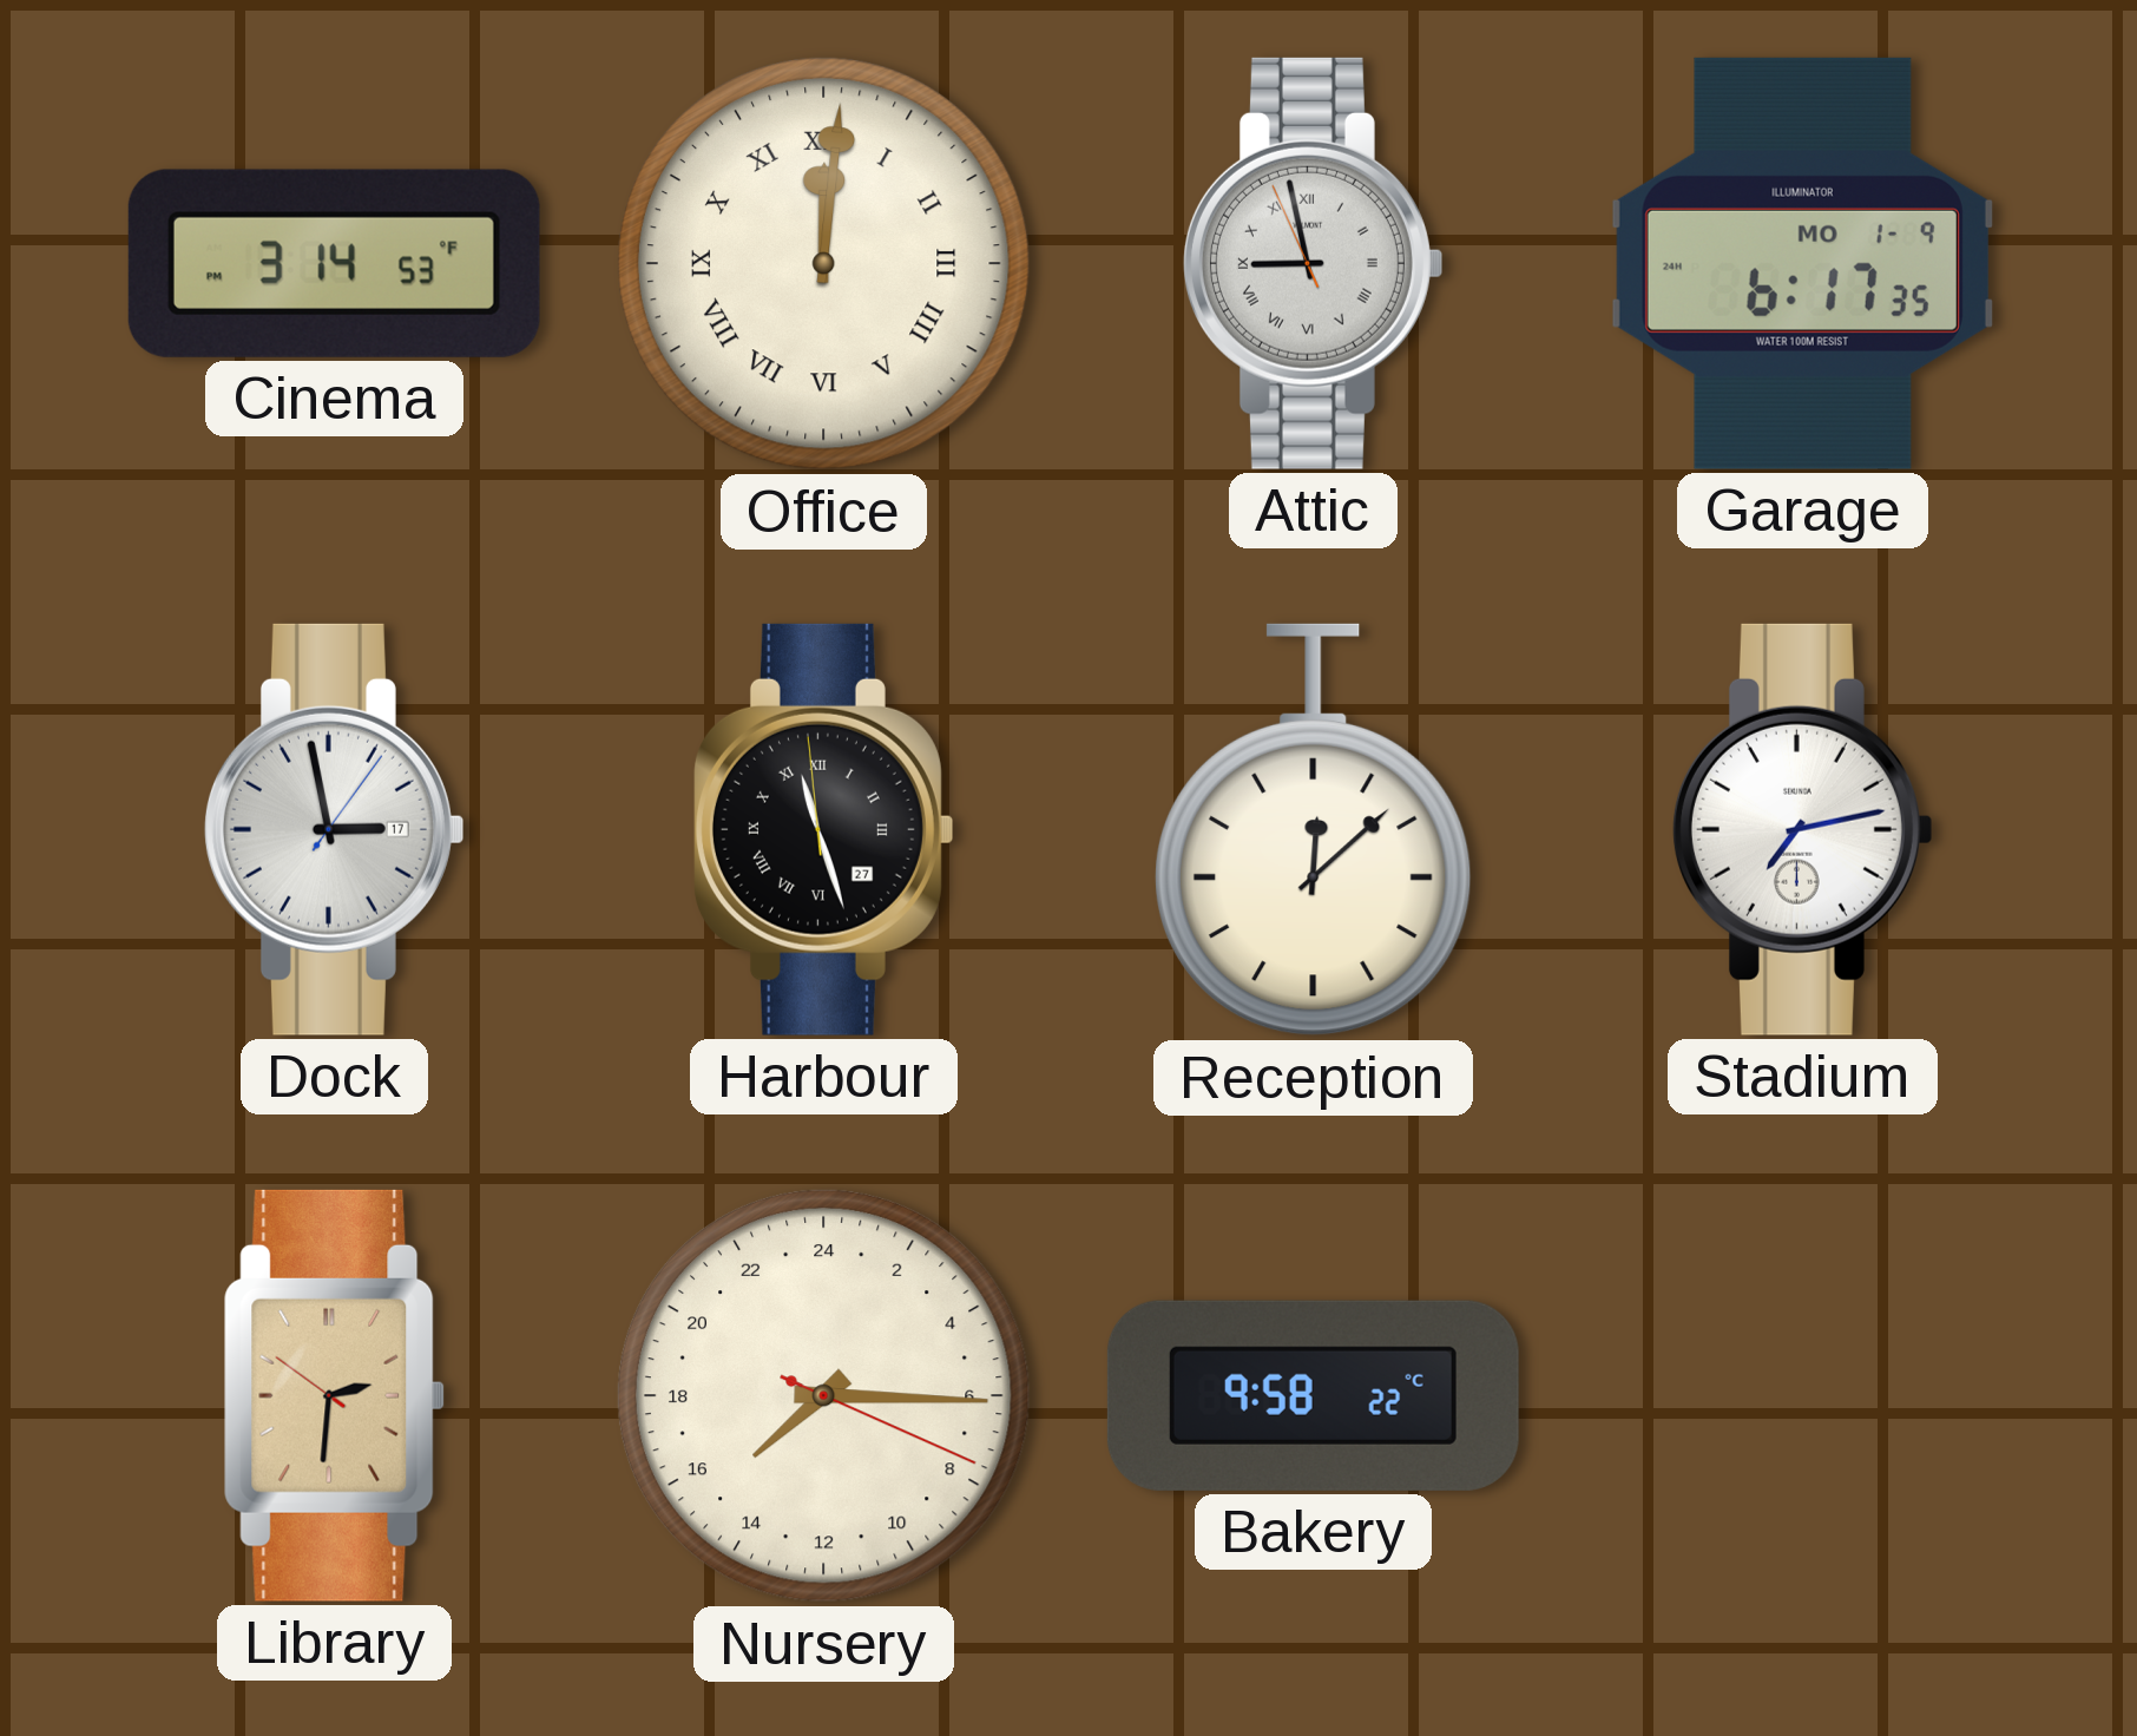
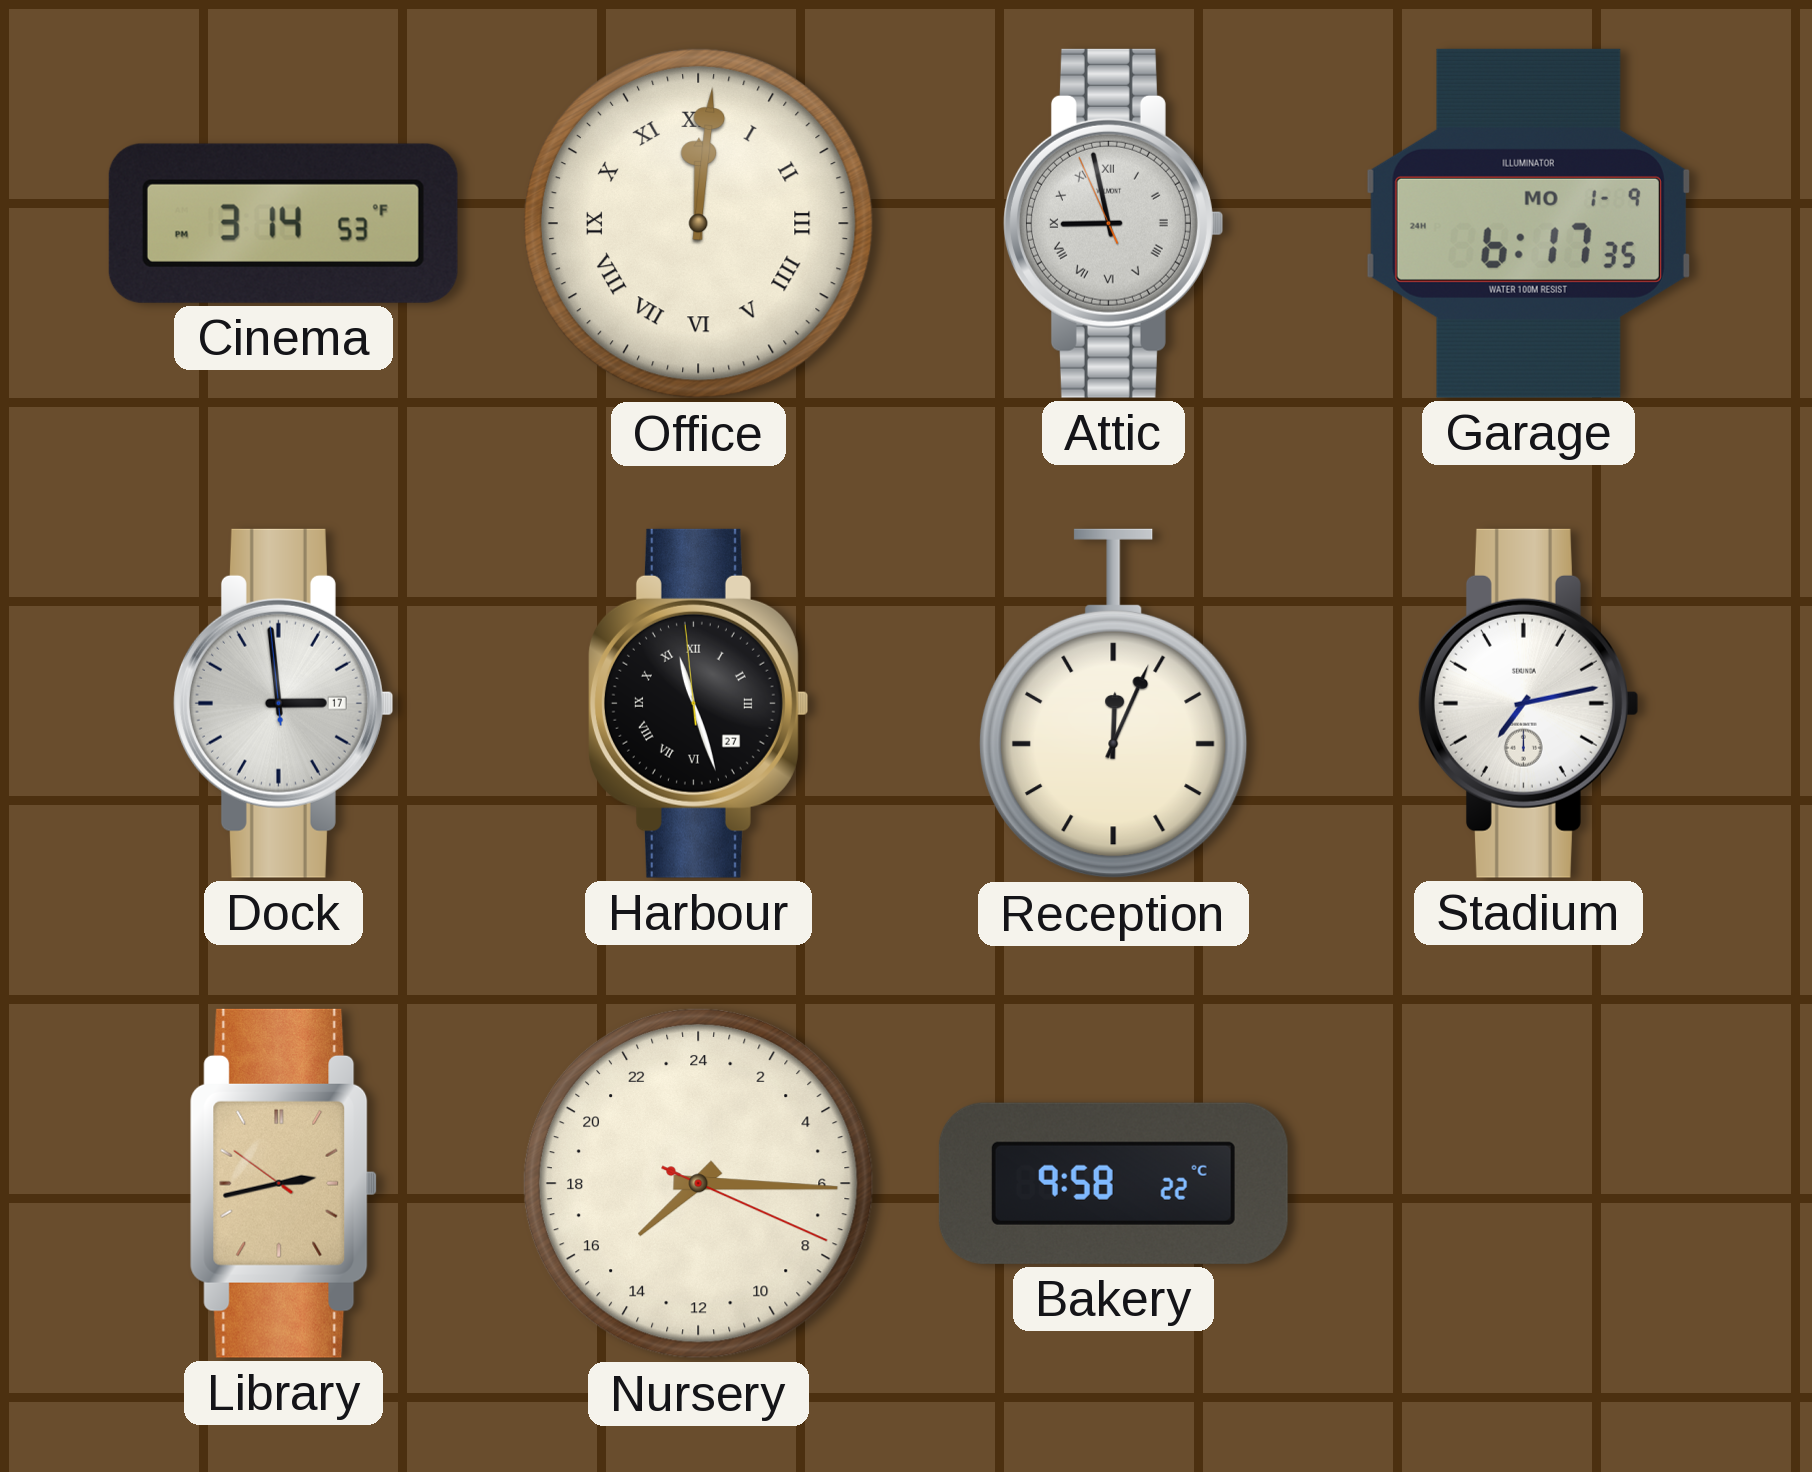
Dock: 2:58:06 -> 2:58:59
Reception: 12:08 -> 12:04
Library: 2:30 -> 2:42
